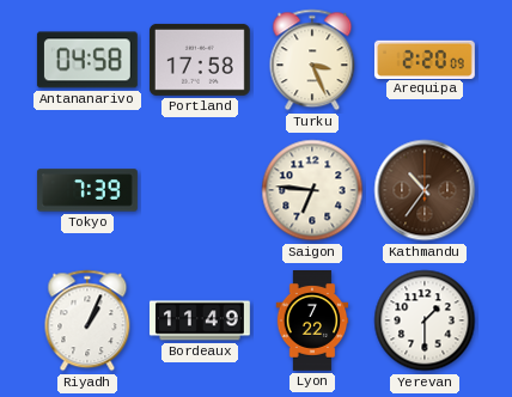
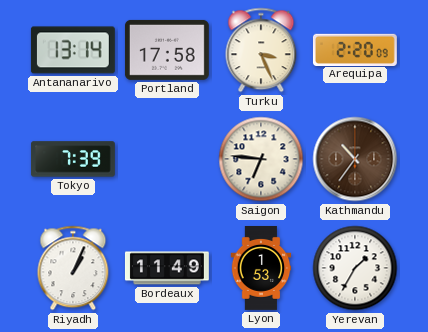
Antananarivo: 04:58 -> 13:14
Lyon: 7:22 -> 1:53
Yerevan: 1:30 -> 1:35
